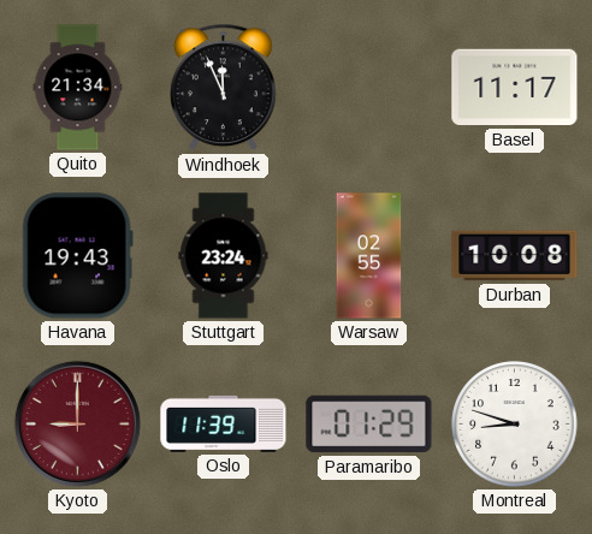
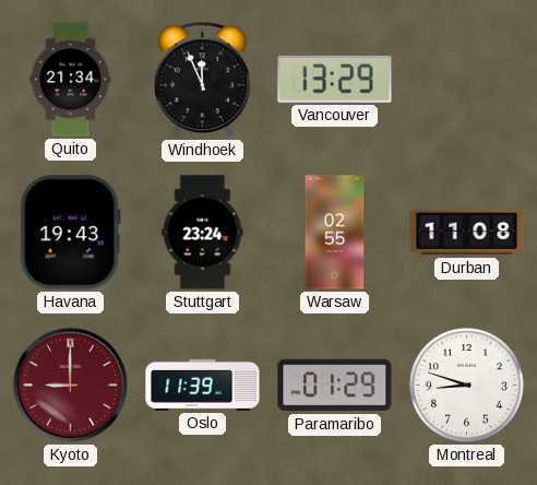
Vancouver: none -> 13:29
Basel: 11:17 -> none
Durban: 10:08 -> 11:08
